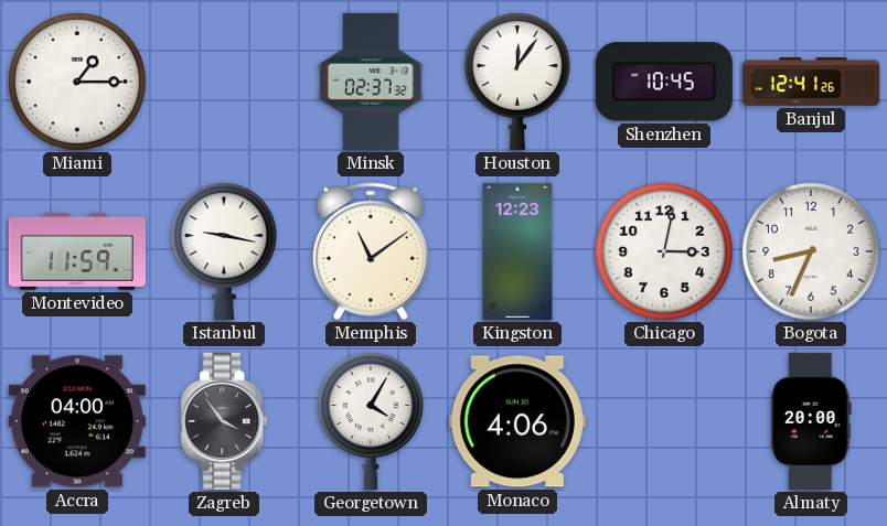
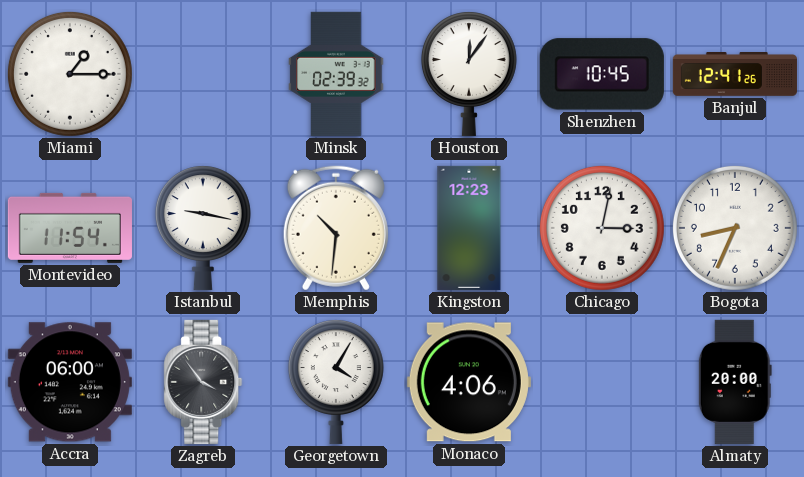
Minsk: 02:37 -> 02:39
Montevideo: 11:59 -> 11:54
Memphis: 11:09 -> 10:31
Accra: 04:00 -> 06:00
